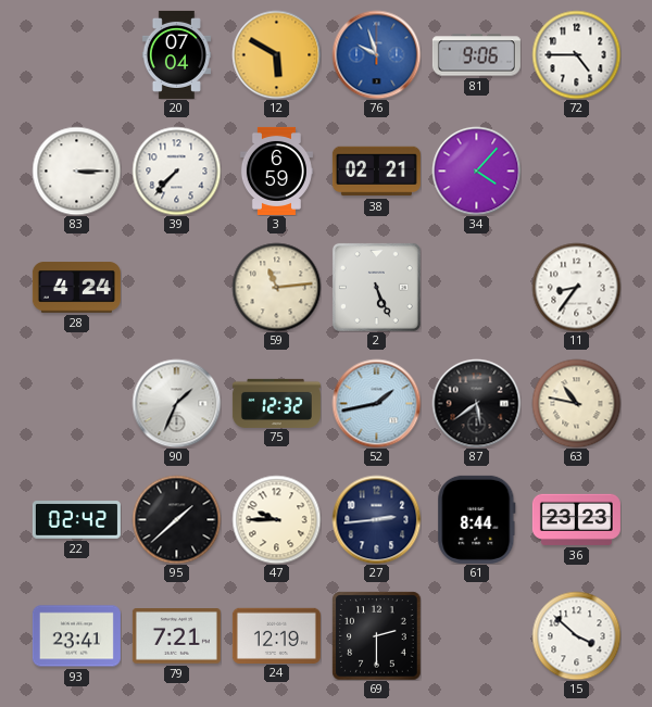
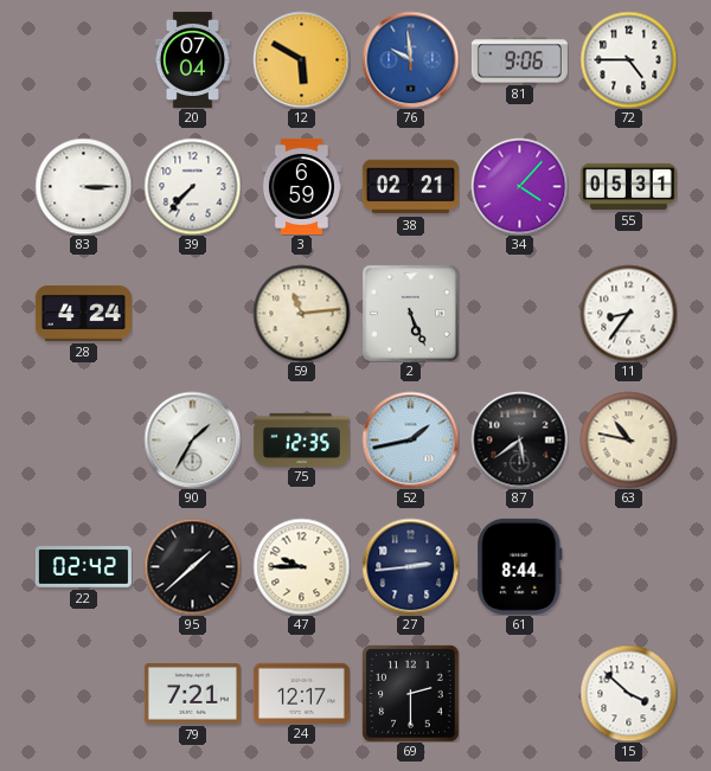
76: 9:57 -> 9:59
55: none -> 05:31
90: 1:34 -> 1:35
75: 12:32 -> 12:35
36: 23:23 -> none
93: 23:41 -> none
24: 12:19 -> 12:17
